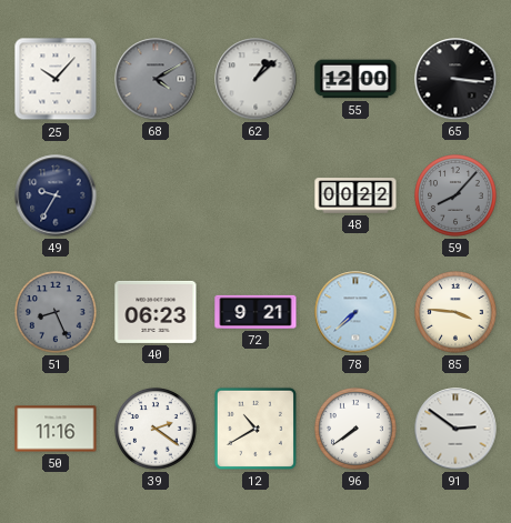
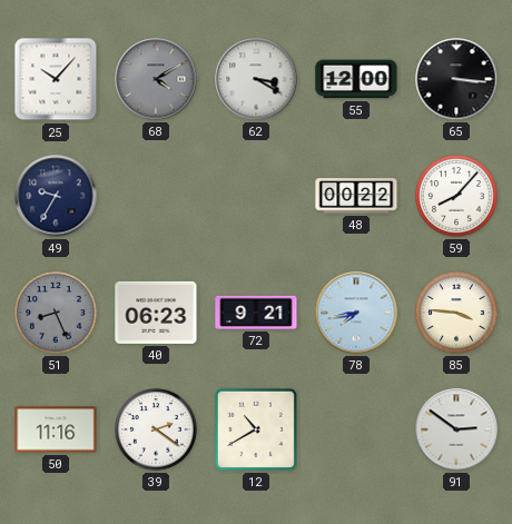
62: 1:08 -> 3:20
59 dial: grey -> white
78: 7:38 -> 7:43
96: 7:39 -> none
